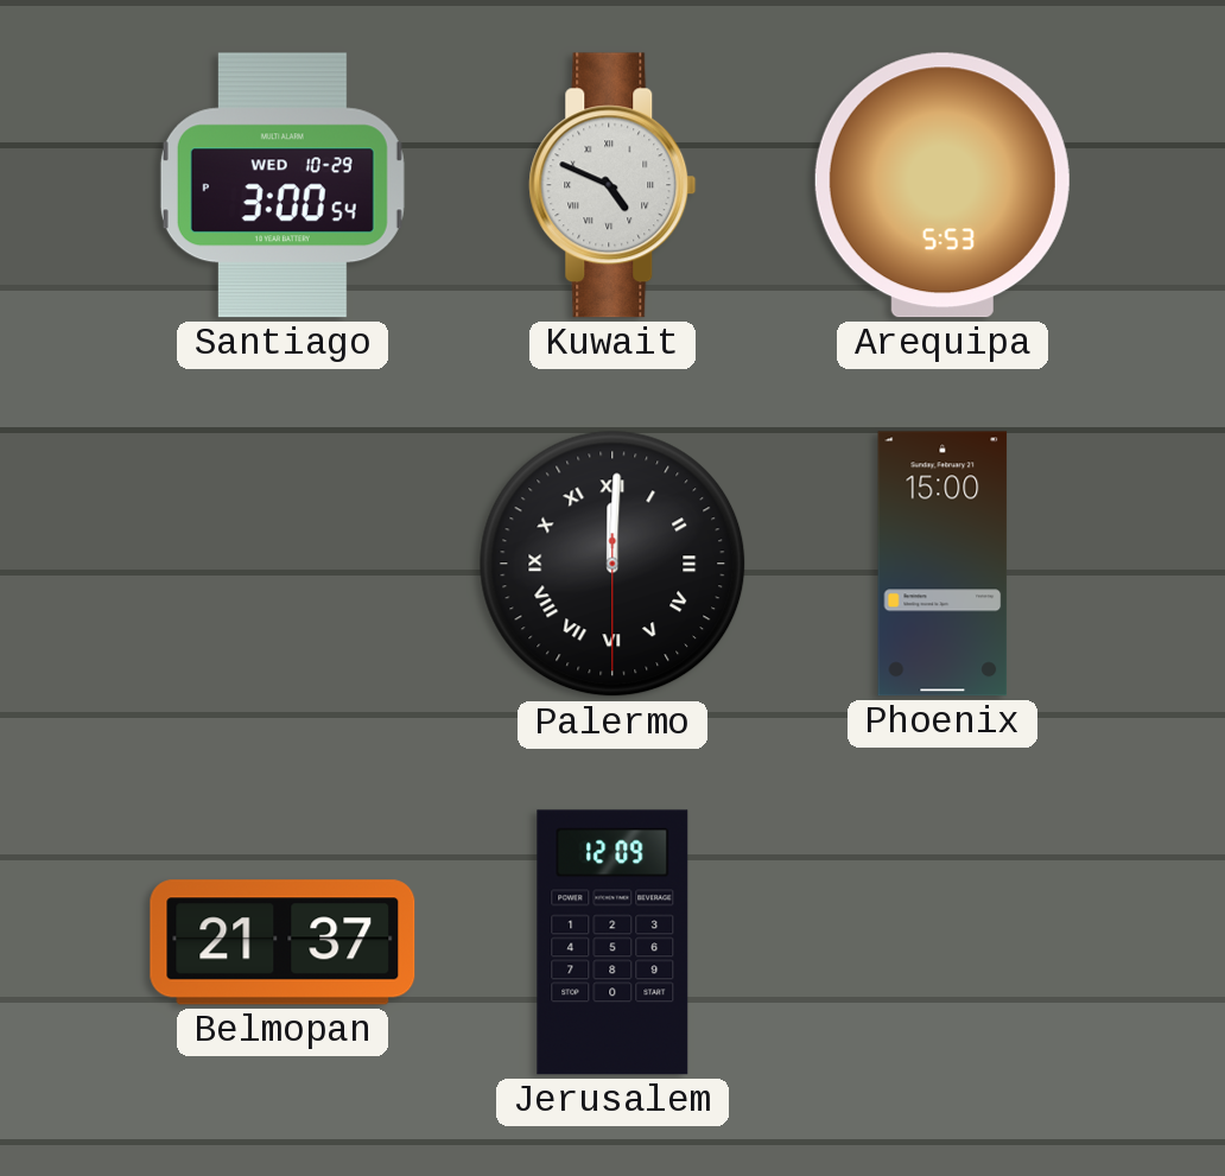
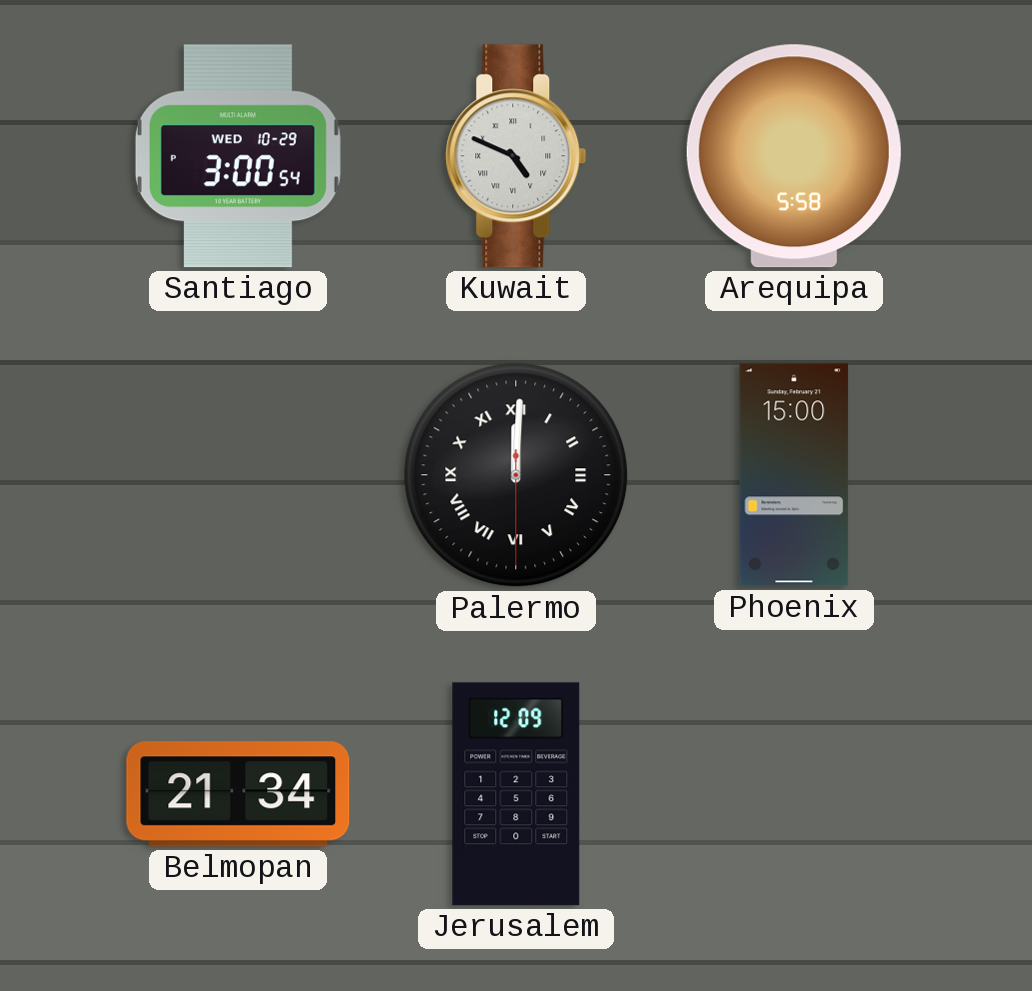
Arequipa: 5:53 -> 5:58
Belmopan: 21:37 -> 21:34
